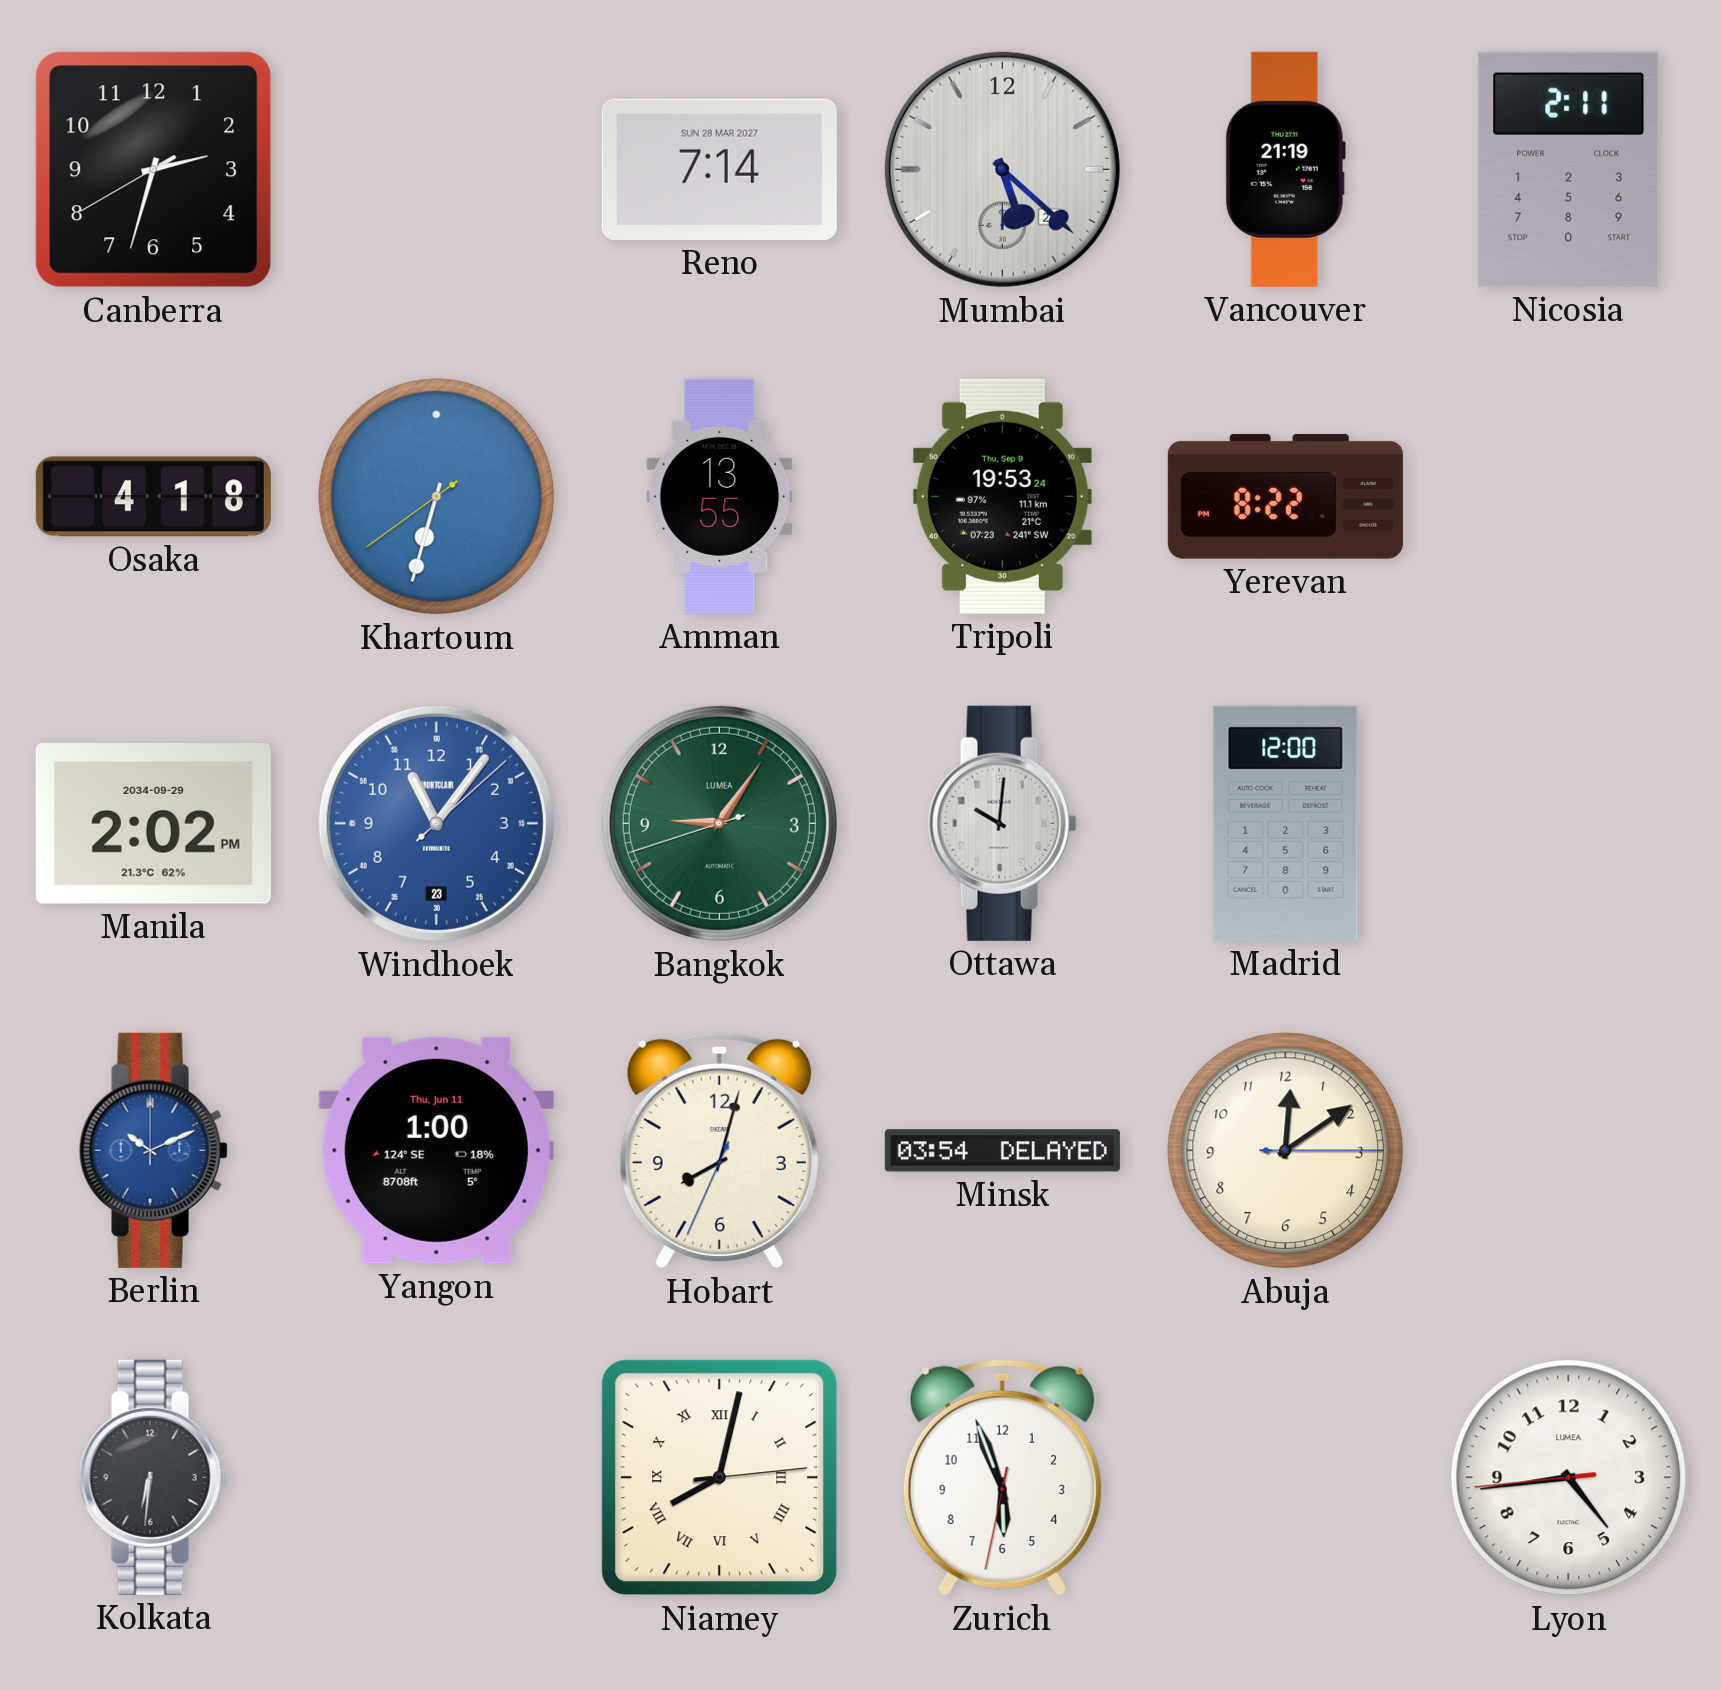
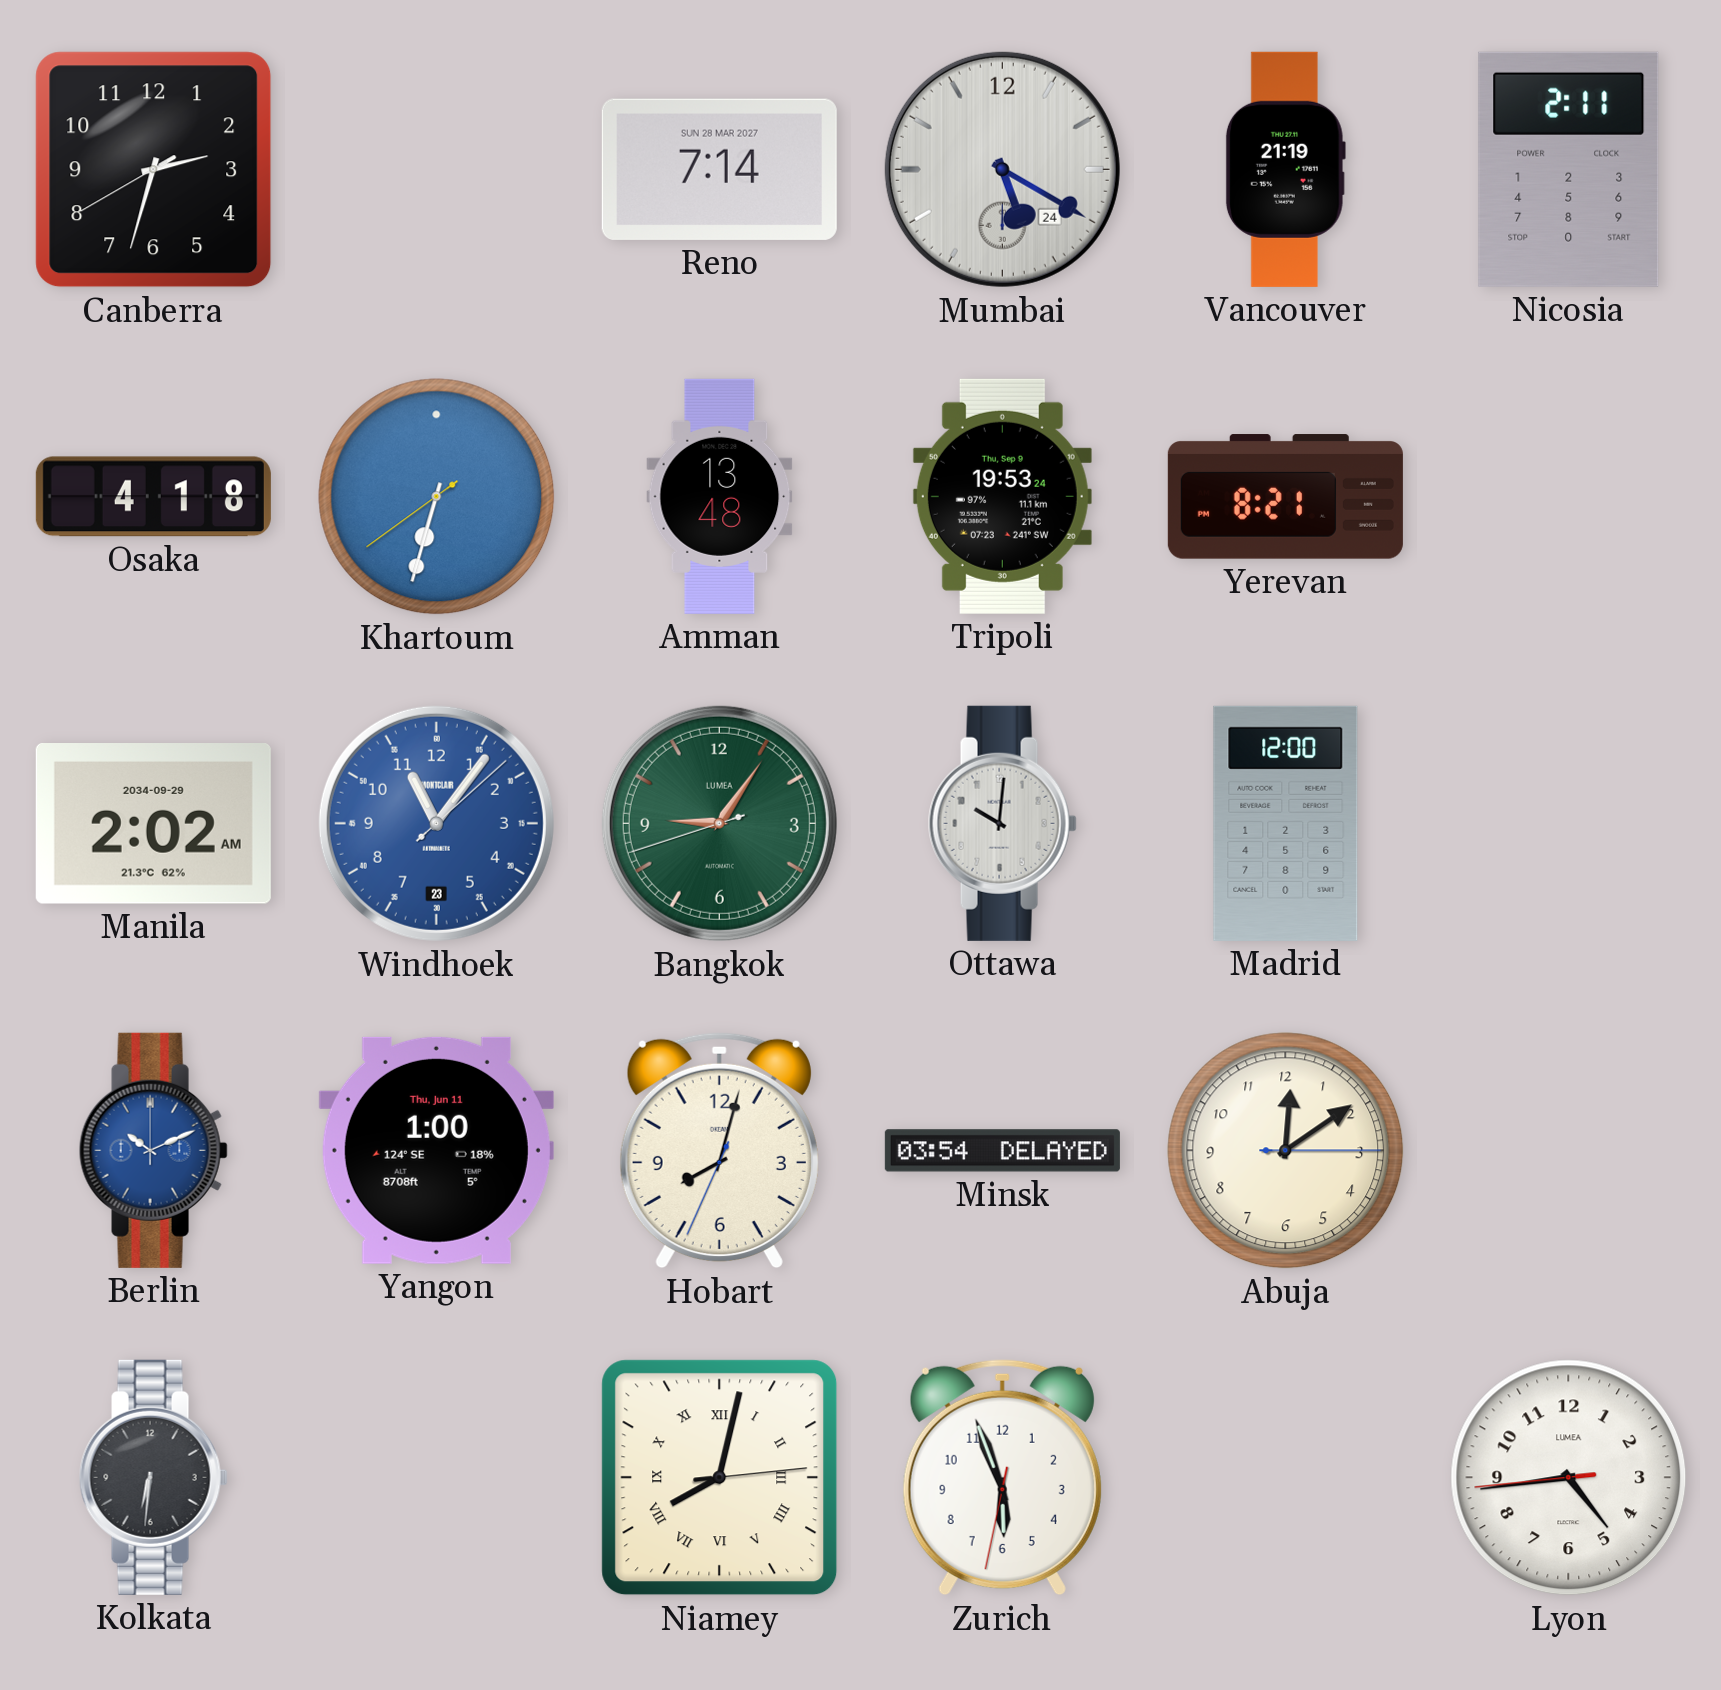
Mumbai: 5:22 -> 5:20
Amman: 13:55 -> 13:48
Yerevan: 8:22 -> 8:21
Manila: 2:02 PM -> 2:02 AM
